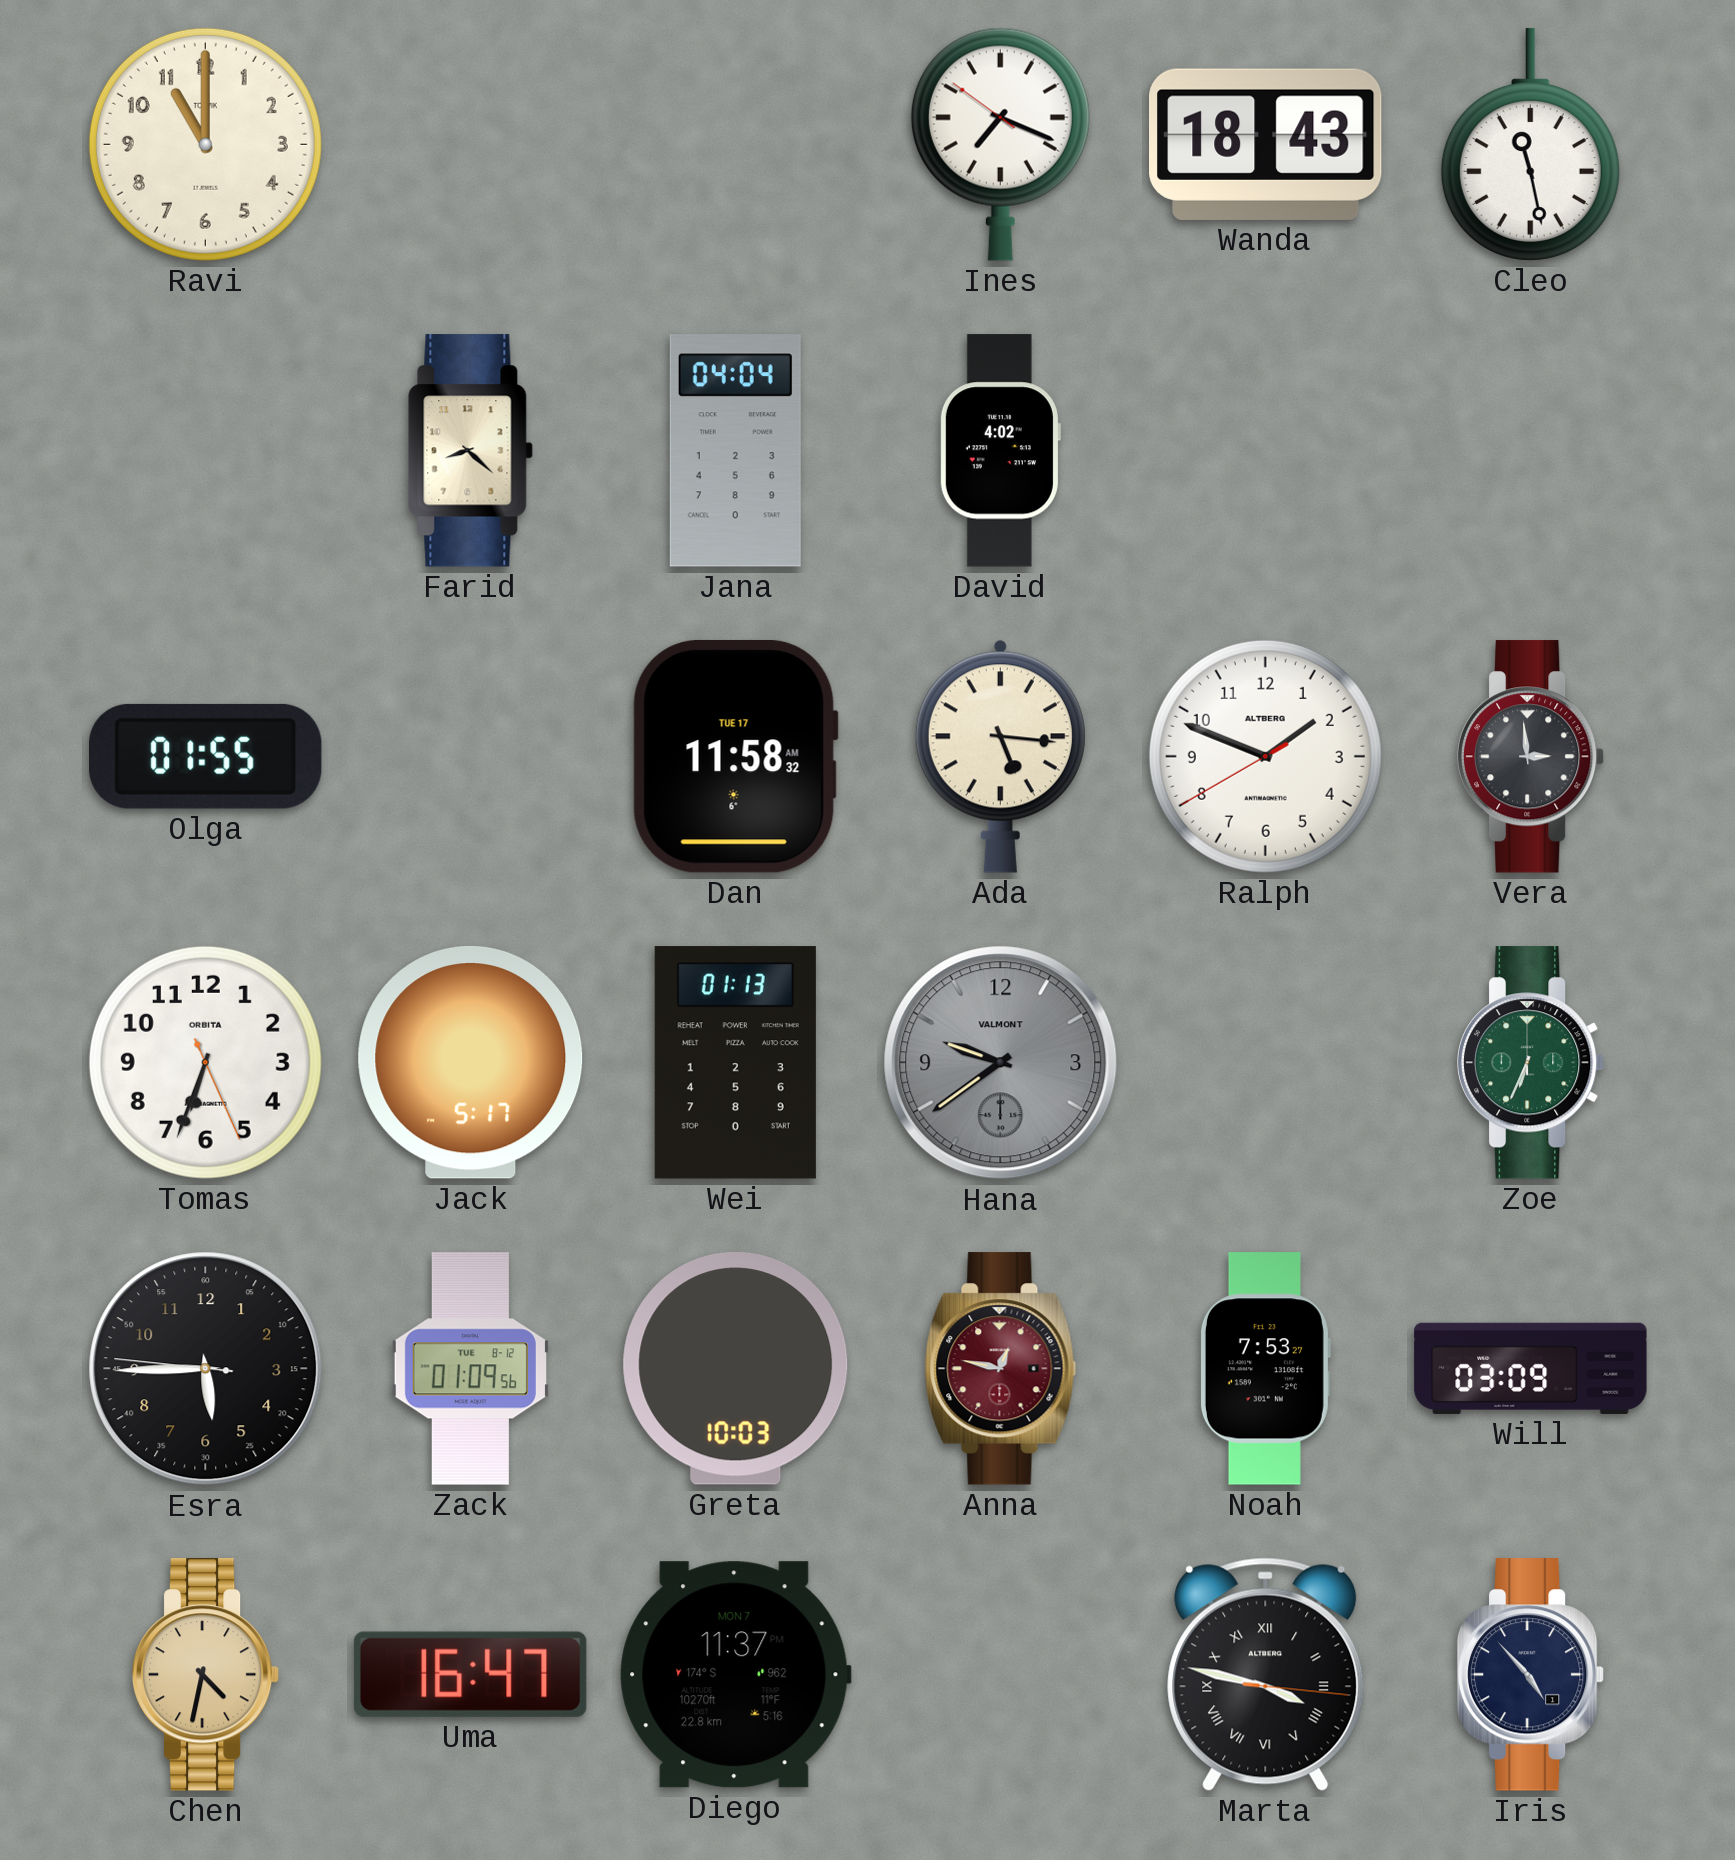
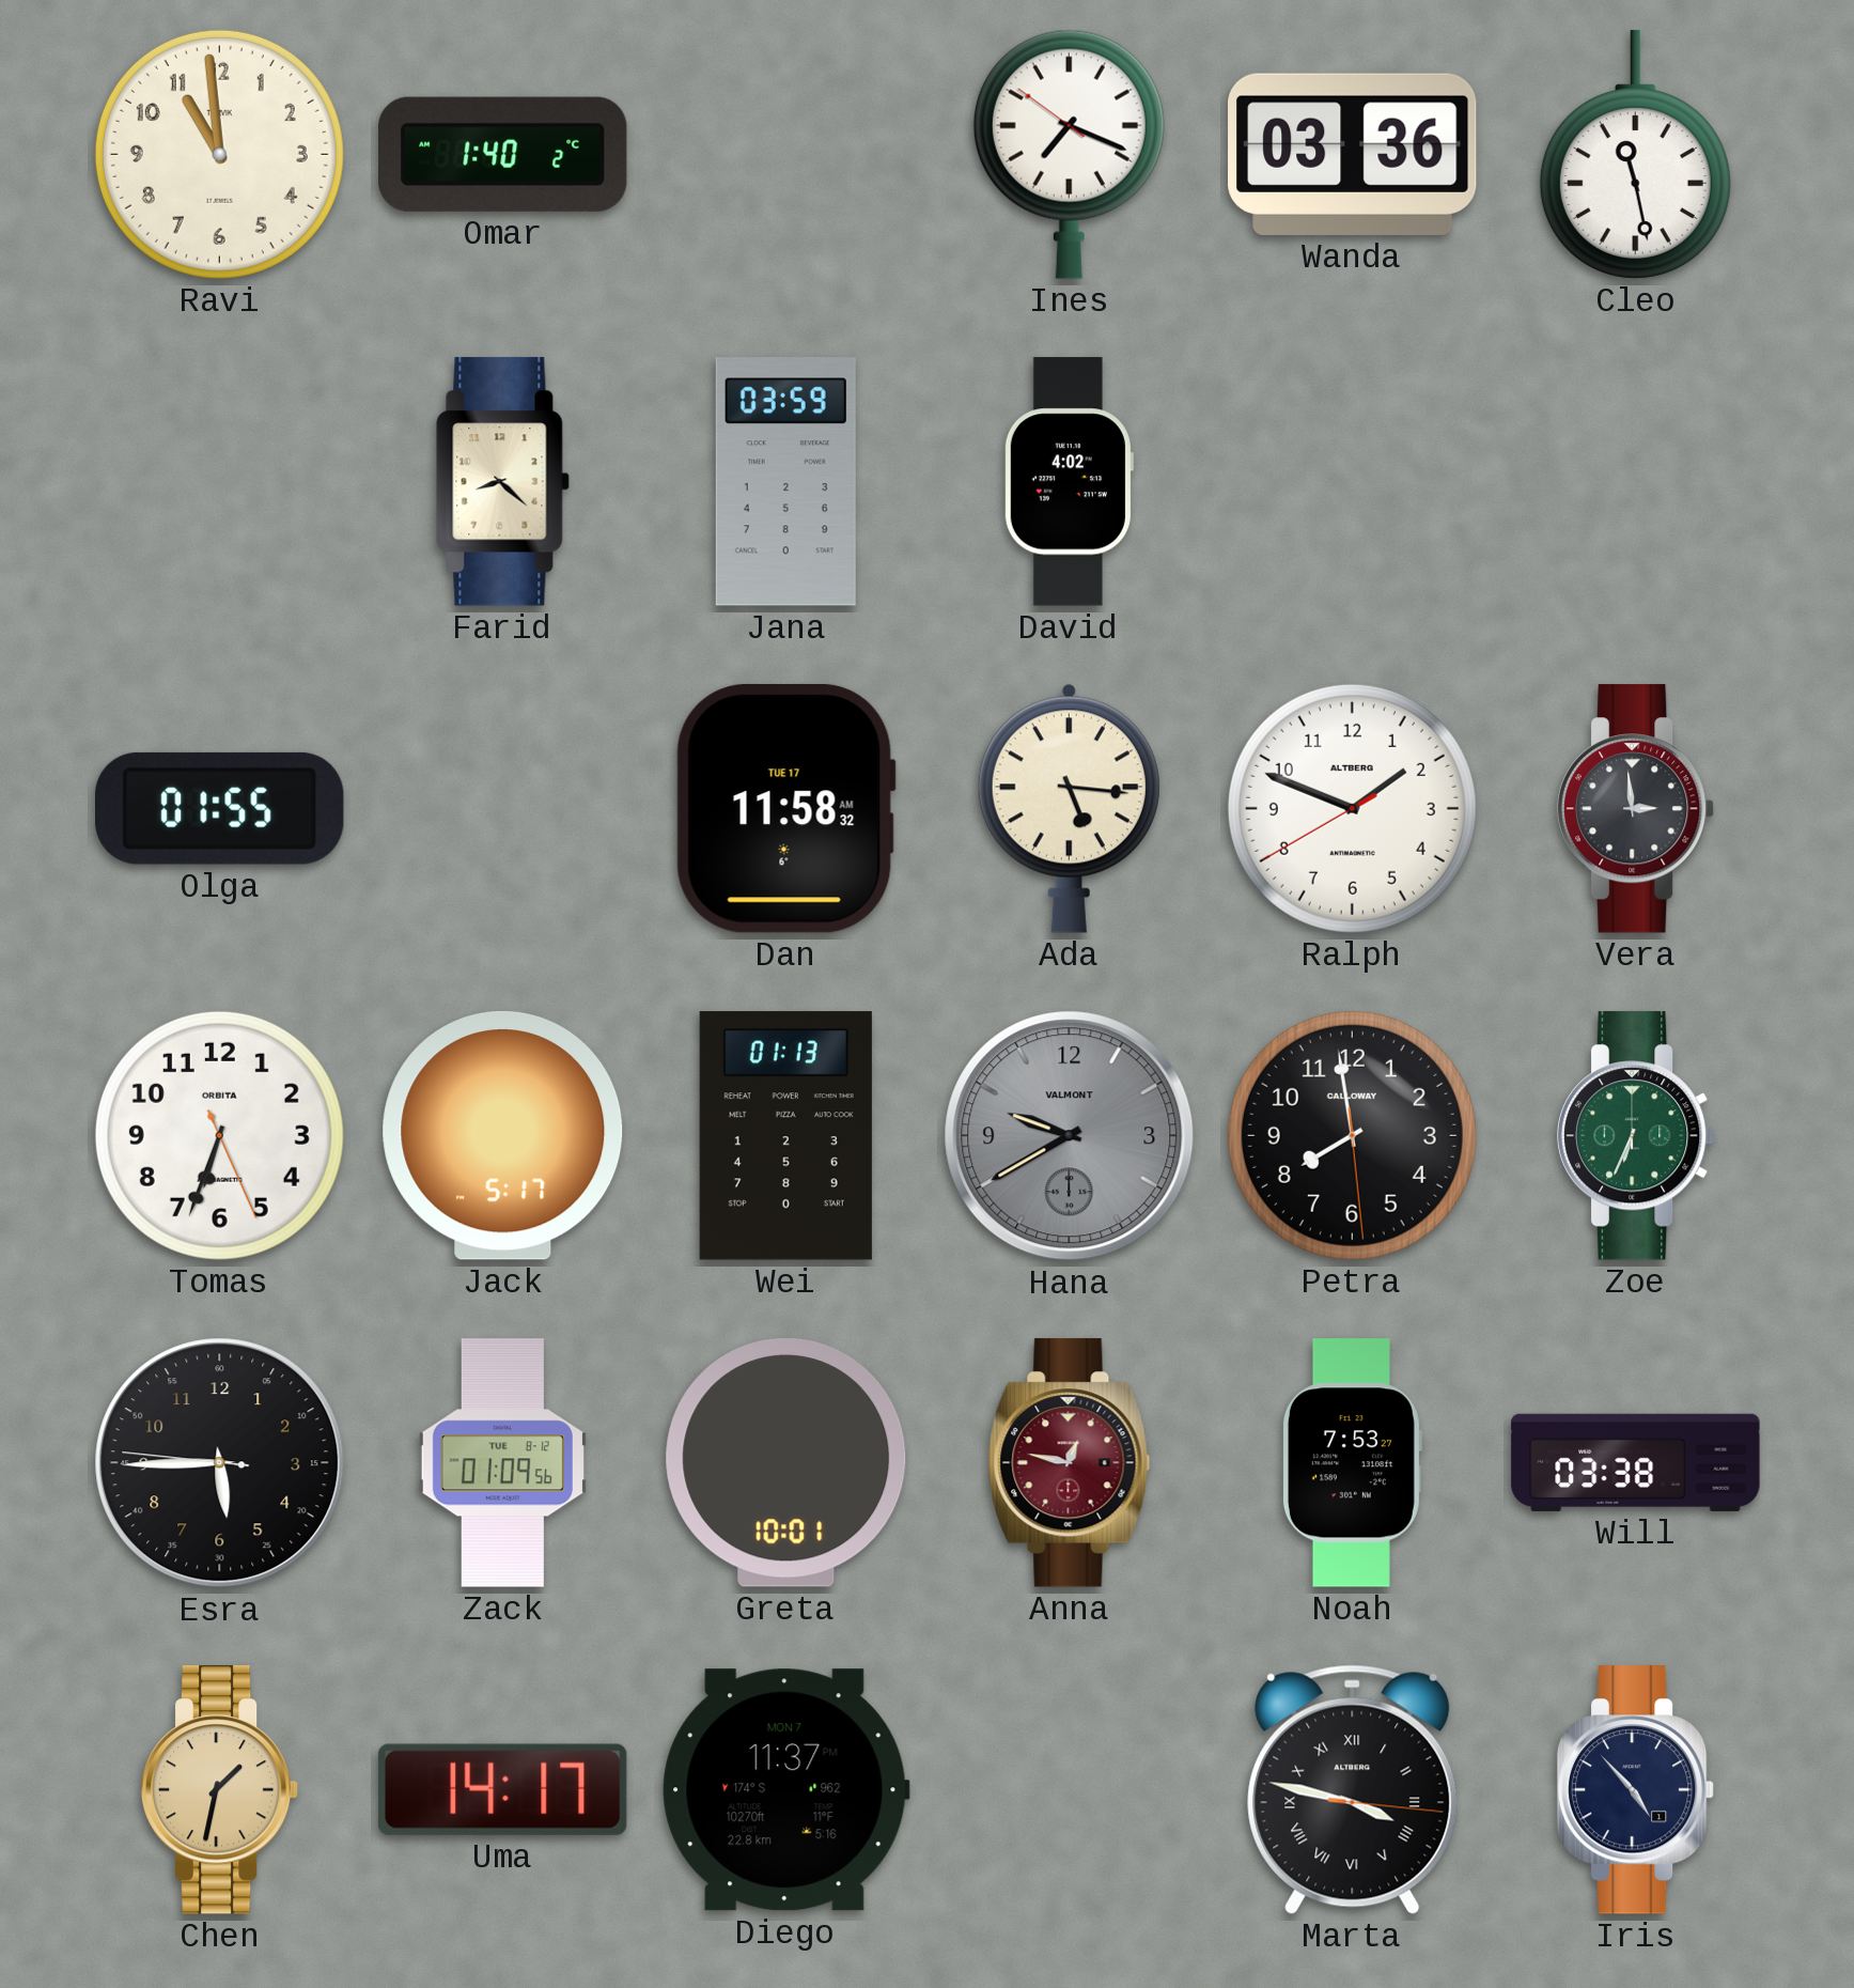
Ravi: 11:00 -> 10:59
Omar: none -> 1:40
Wanda: 18:43 -> 03:36
Jana: 04:04 -> 03:59
Hana: 9:39 -> 9:40
Petra: none -> 7:58
Greta: 10:03 -> 10:01
Will: 03:09 -> 03:38
Chen: 4:32 -> 1:32
Uma: 16:47 -> 14:17
